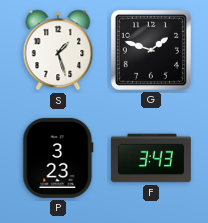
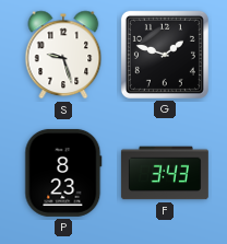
S: 1:27 -> 9:27
P: 3:23 -> 8:23
